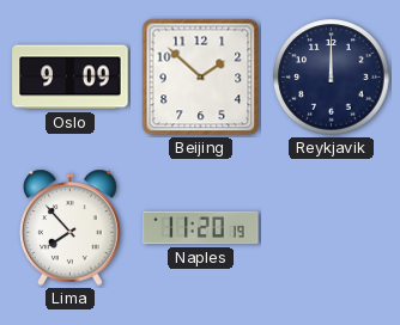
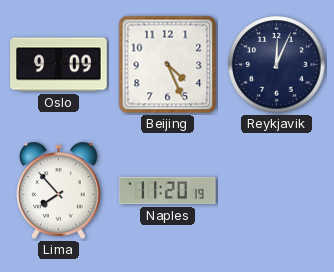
Beijing: 1:52 -> 4:26
Reykjavik: 12:00 -> 12:04
